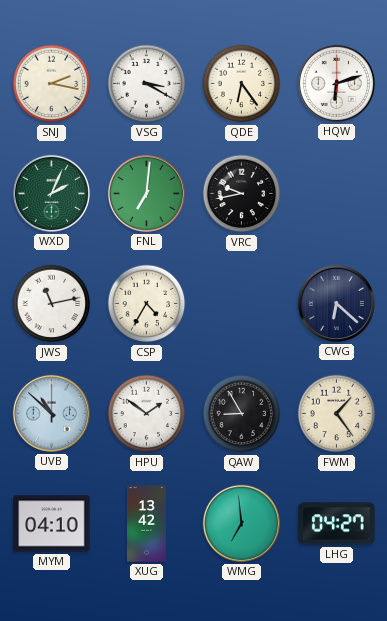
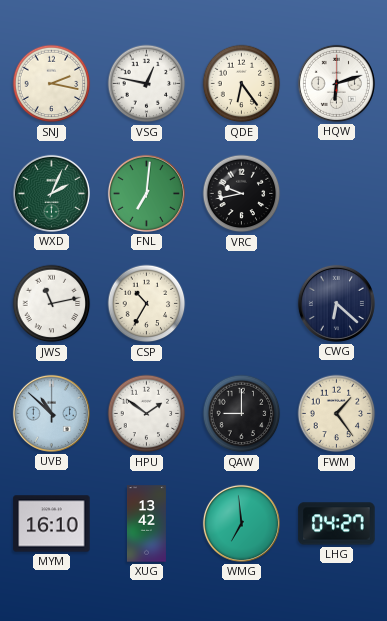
VSG: 3:20 -> 12:47
CSP: 4:35 -> 10:35
QAW: 8:55 -> 9:00
MYM: 04:10 -> 16:10
